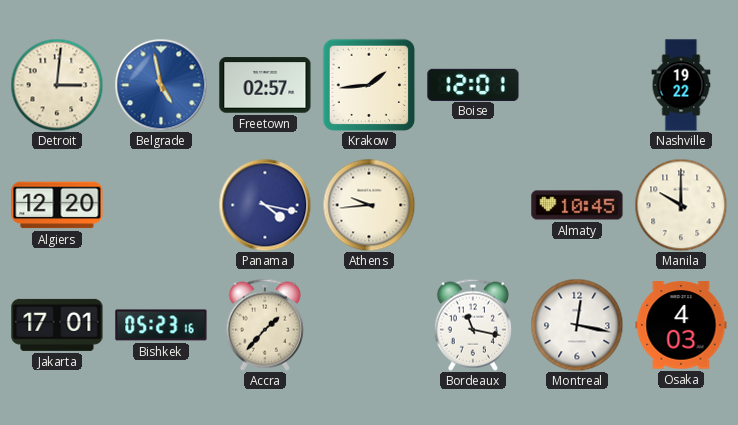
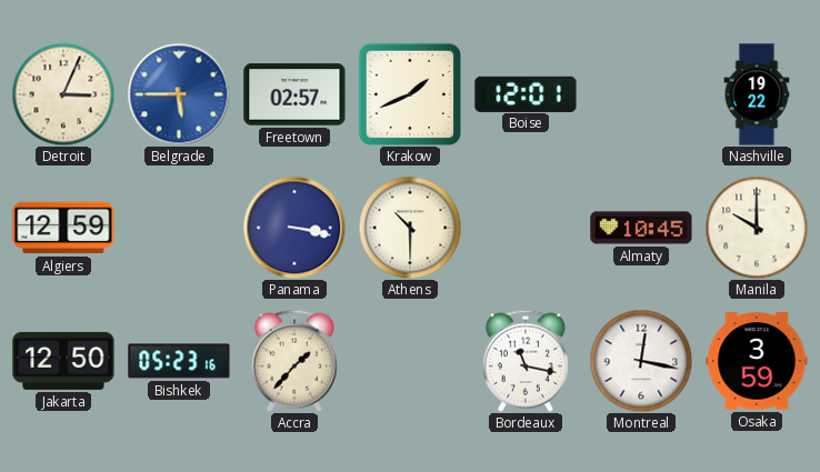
Detroit: 3:01 -> 3:04
Belgrade: 4:58 -> 5:45
Krakow: 1:44 -> 1:41
Algiers: 12:20 -> 12:59
Panama: 4:17 -> 3:17
Athens: 9:44 -> 10:30
Jakarta: 17:01 -> 12:50
Osaka: 4:03 -> 3:59
